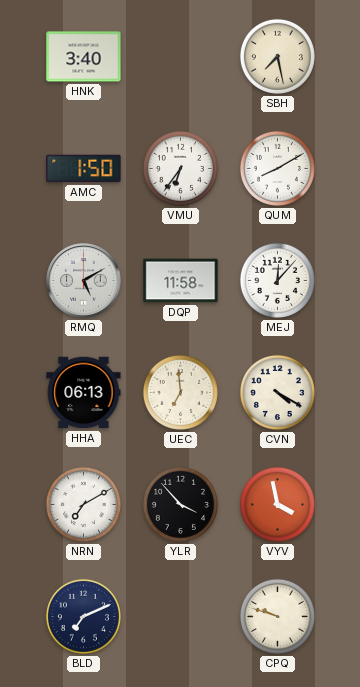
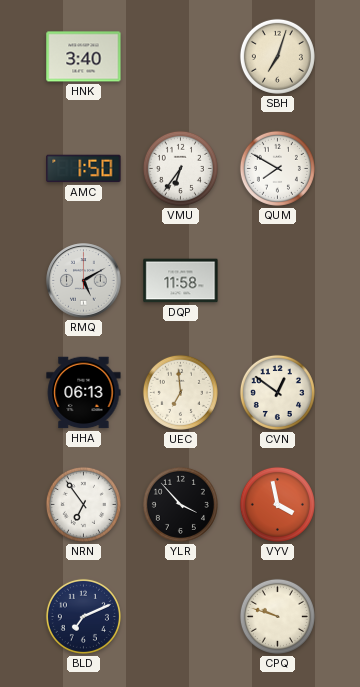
SBH: 7:28 -> 7:03
QUM: 8:10 -> 7:50
MEJ: 12:07 -> none
CVN: 4:20 -> 12:51
NRN: 7:10 -> 6:54
